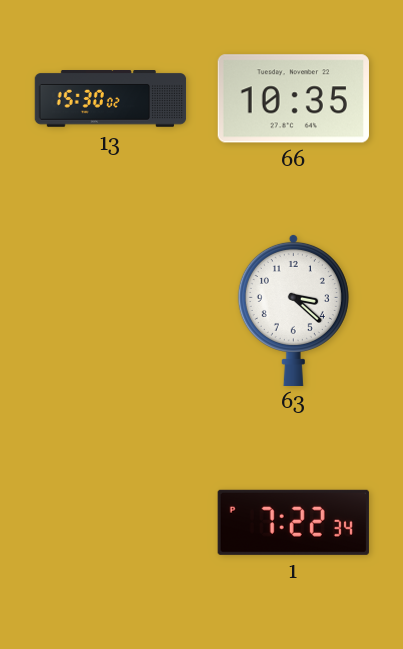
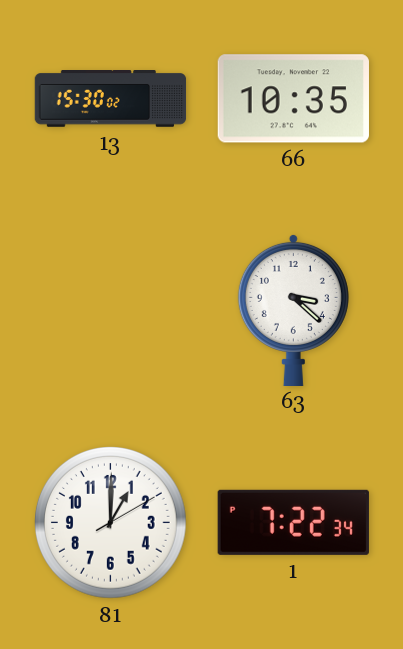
81: none -> 1:00
